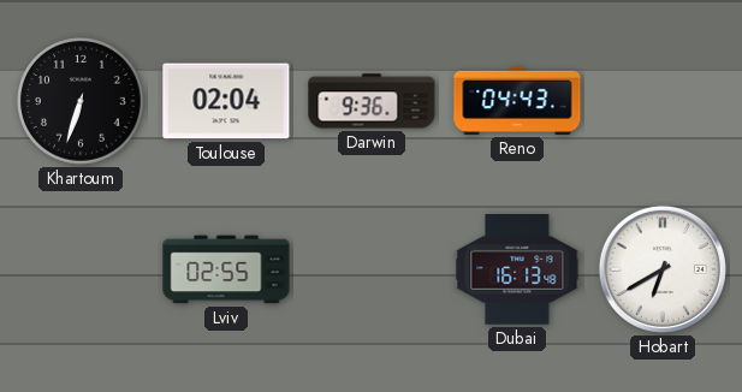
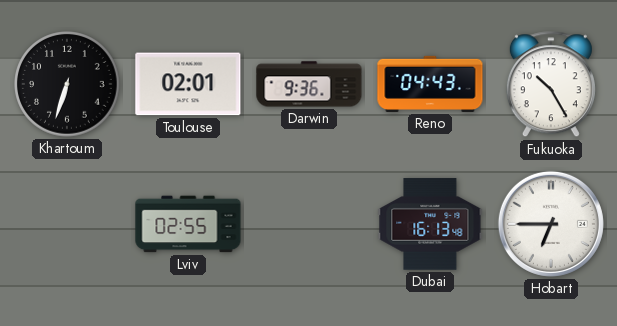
Toulouse: 02:04 -> 02:01
Fukuoka: none -> 10:25
Hobart: 6:40 -> 6:45
